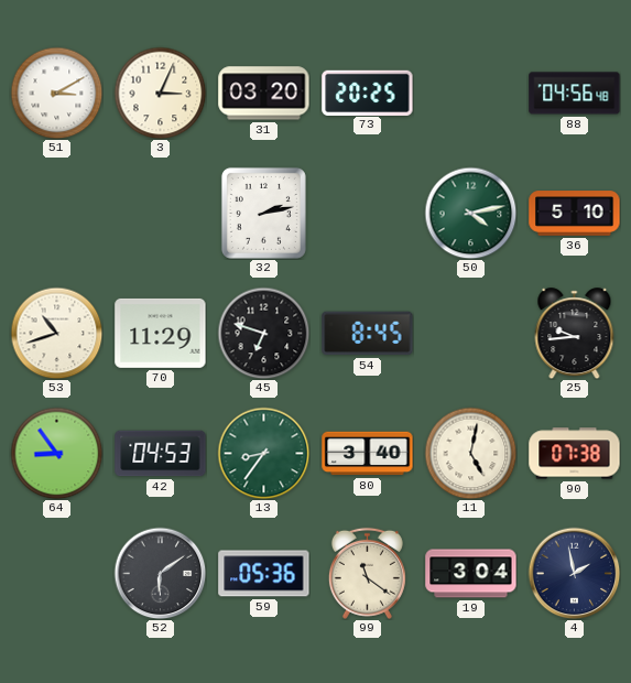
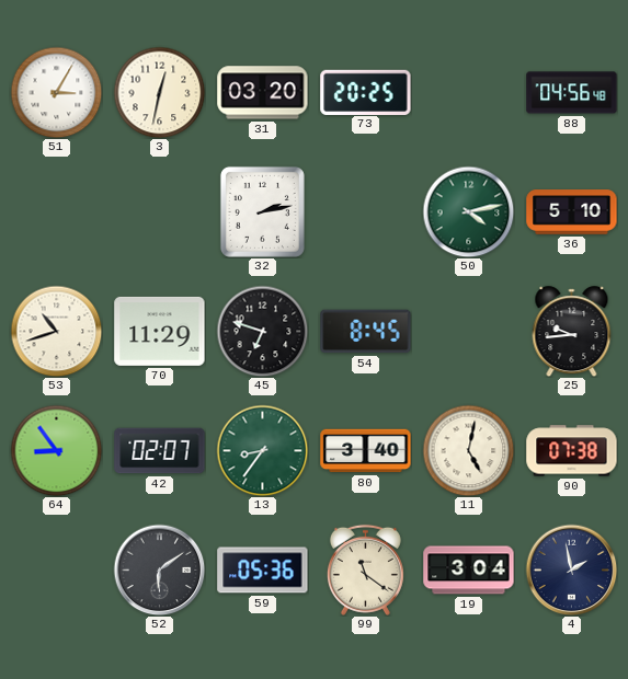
51: 3:10 -> 3:05
3: 3:04 -> 12:32
42: 04:53 -> 02:07
